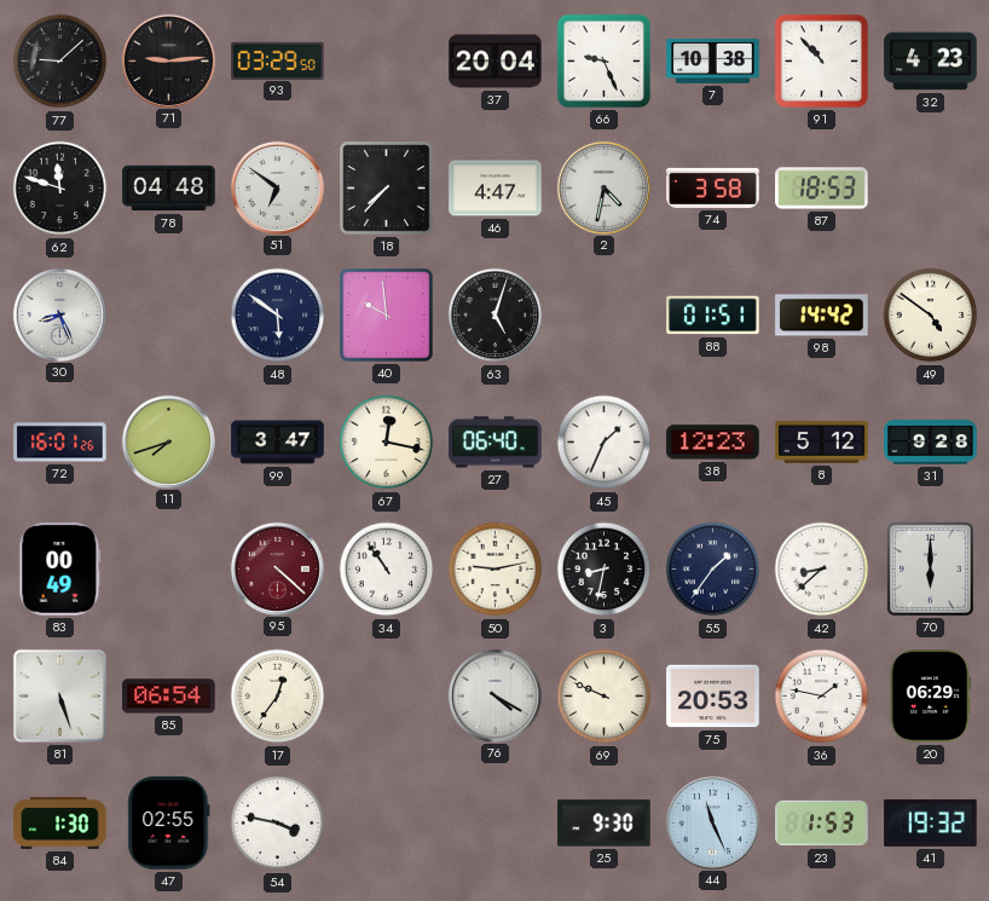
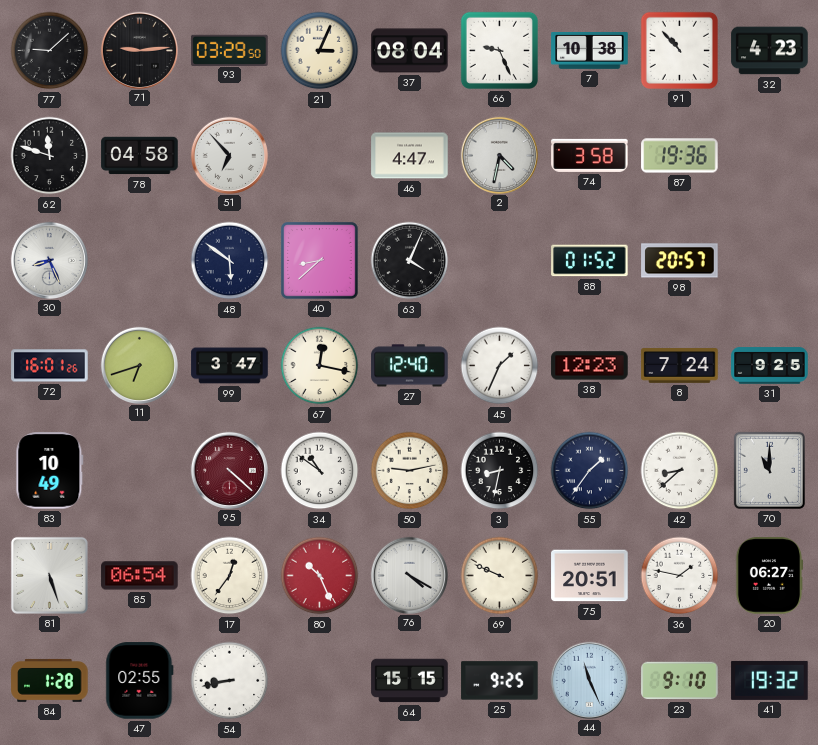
21: none -> 3:04
37: 20:04 -> 08:04
78: 04:48 -> 04:58
51: 6:51 -> 6:53
18: 7:37 -> none
87: 18:53 -> 19:36
40: 9:59 -> 8:38
63: 5:03 -> 4:04
88: 01:51 -> 01:52
98: 14:42 -> 20:57
49: 4:51 -> none
11: 7:42 -> 6:42
27: 06:40 -> 12:40
8: 5:12 -> 7:24
31: 9:28 -> 9:25
83: 00:49 -> 10:49
34: 10:54 -> 10:51
70: 6:00 -> 11:00
80: none -> 10:26
75: 20:53 -> 20:51
20: 06:29 -> 06:27
84: 1:30 -> 1:28
54: 3:47 -> 8:43
64: none -> 15:15
25: 9:30 -> 9:25
23: 1:53 -> 9:10
